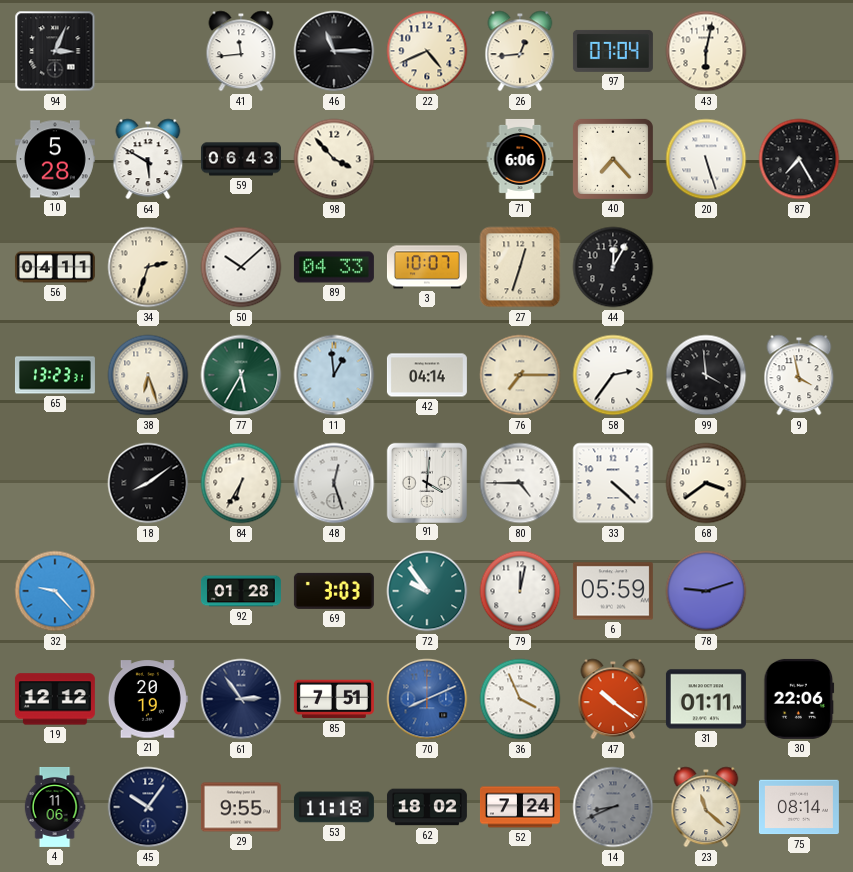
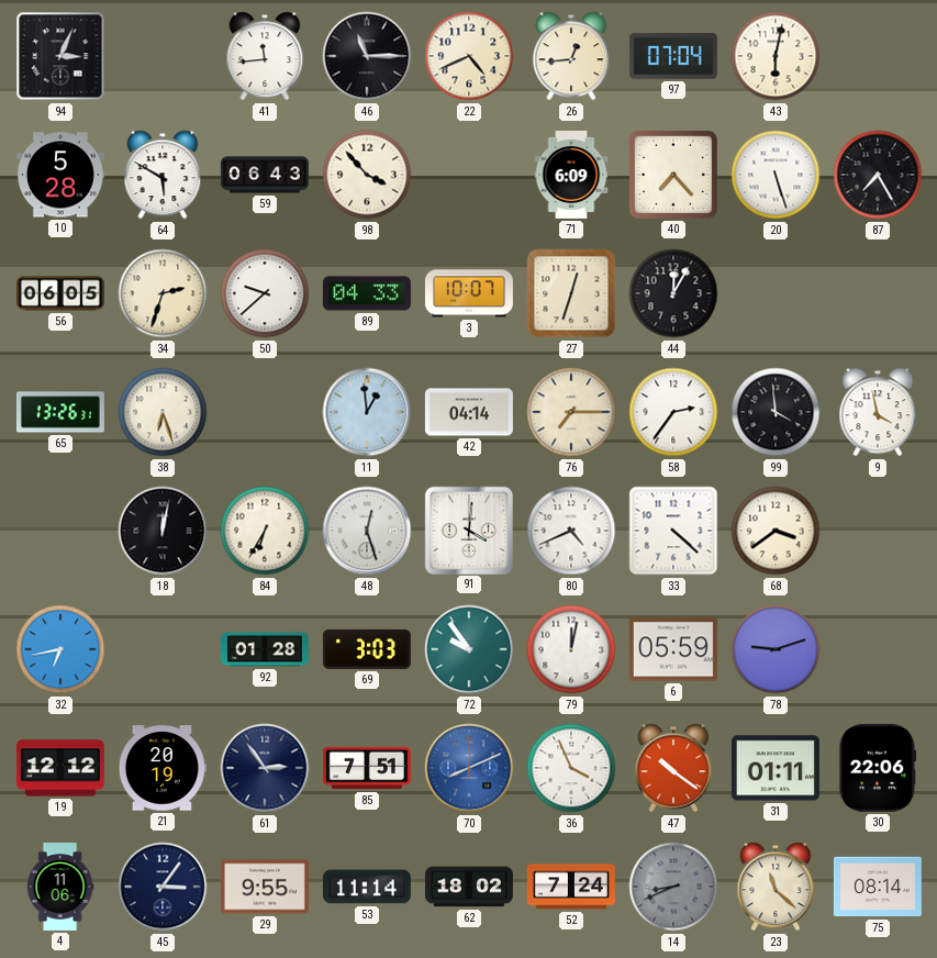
71: 6:06 -> 6:09
56: 04:11 -> 06:05
50: 10:08 -> 9:38
65: 13:23 -> 13:26
77: 5:35 -> none
18: 8:09 -> 12:02
80: 4:45 -> 4:41
32: 9:23 -> 6:43
45: 10:06 -> 3:06
53: 11:18 -> 11:14
